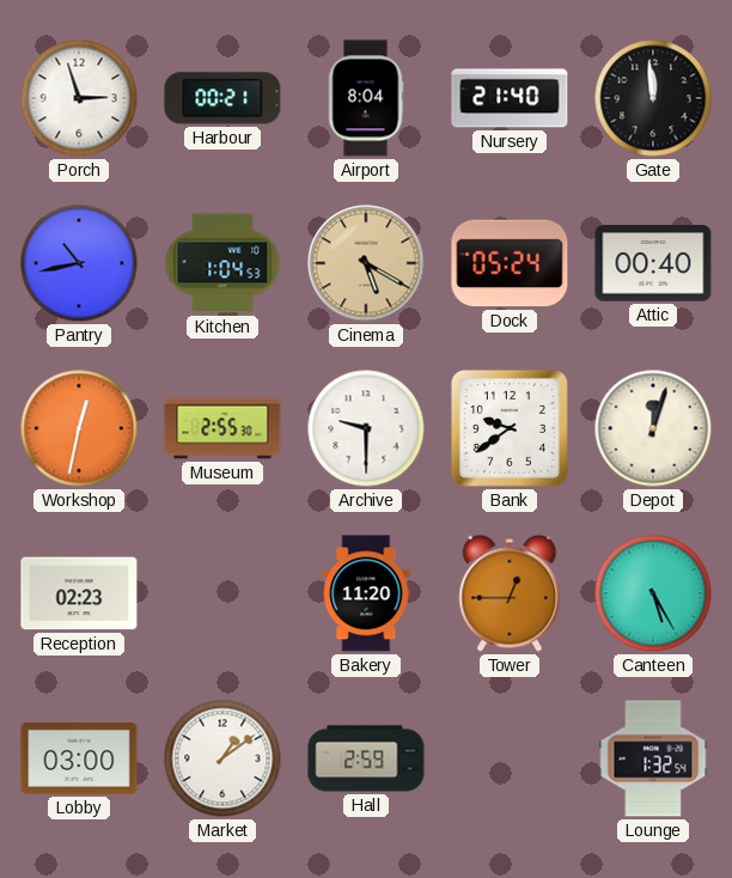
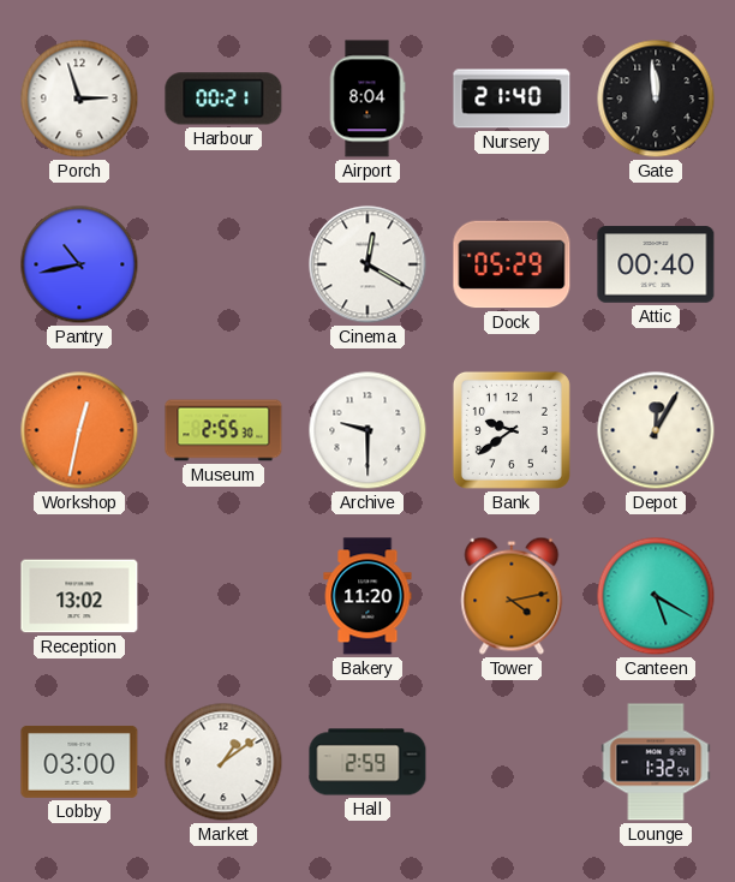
Kitchen: 1:04 -> none
Cinema: 5:20 -> 12:20
Cinema dial: champagne -> white
Dock: 05:24 -> 05:29
Depot: 12:03 -> 12:05
Reception: 02:23 -> 13:02
Tower: 12:45 -> 4:13
Canteen: 5:25 -> 5:20
